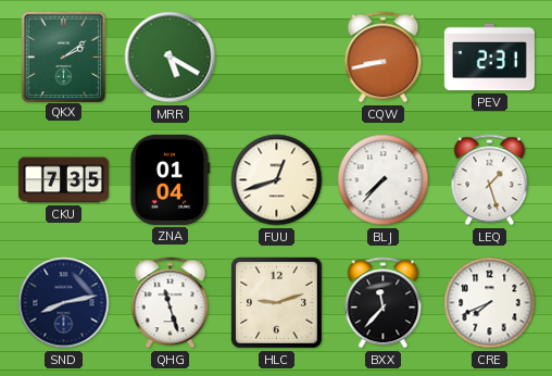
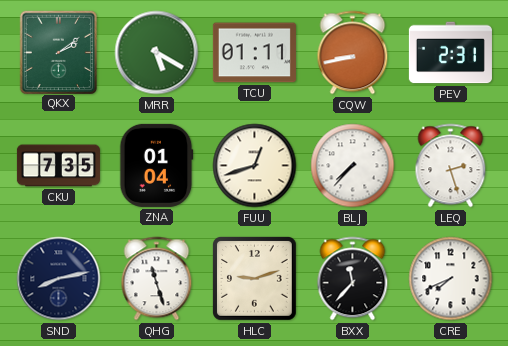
TCU: none -> 01:11
LEQ: 1:27 -> 2:27
